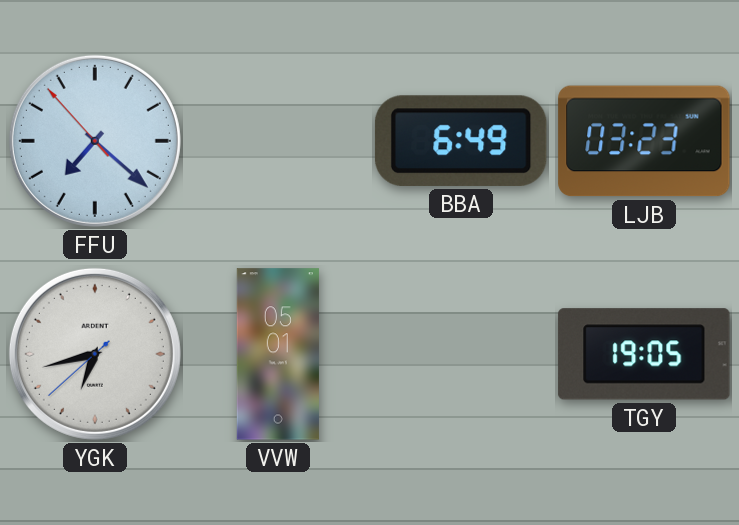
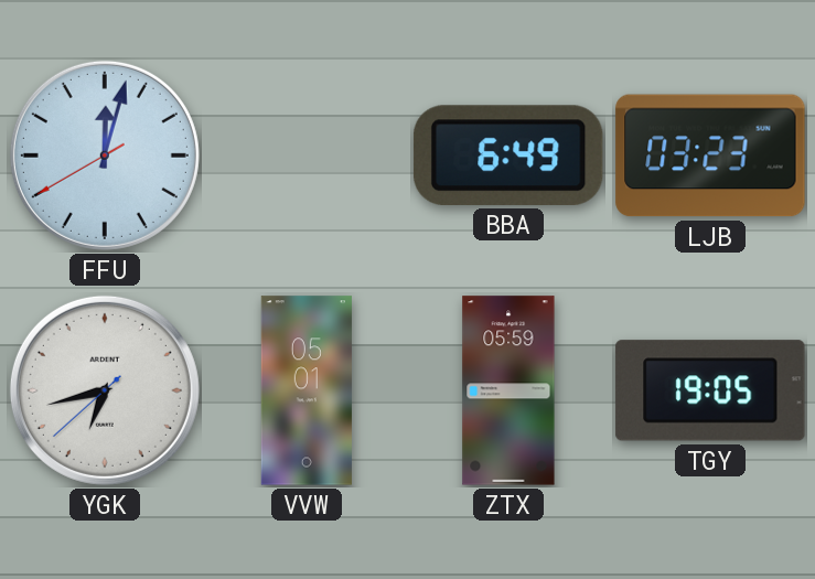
FFU: 7:21 -> 12:02
ZTX: none -> 05:59
